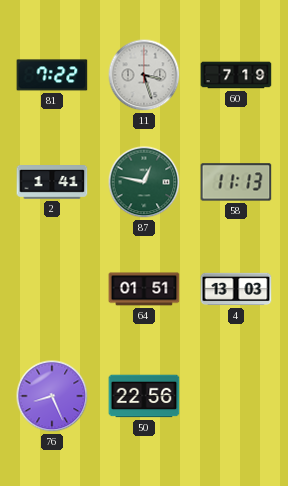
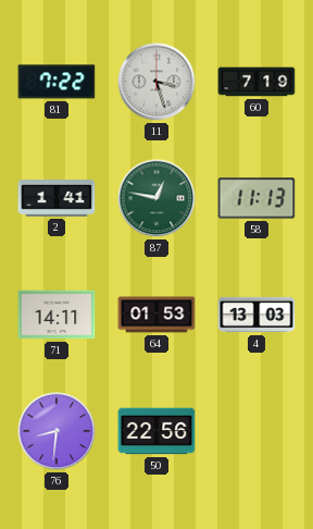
71: none -> 14:11
64: 01:51 -> 01:53
76: 8:26 -> 8:31
